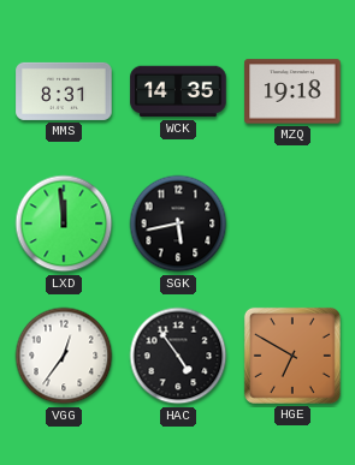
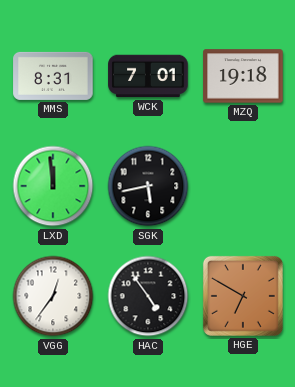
WCK: 14:35 -> 7:01
